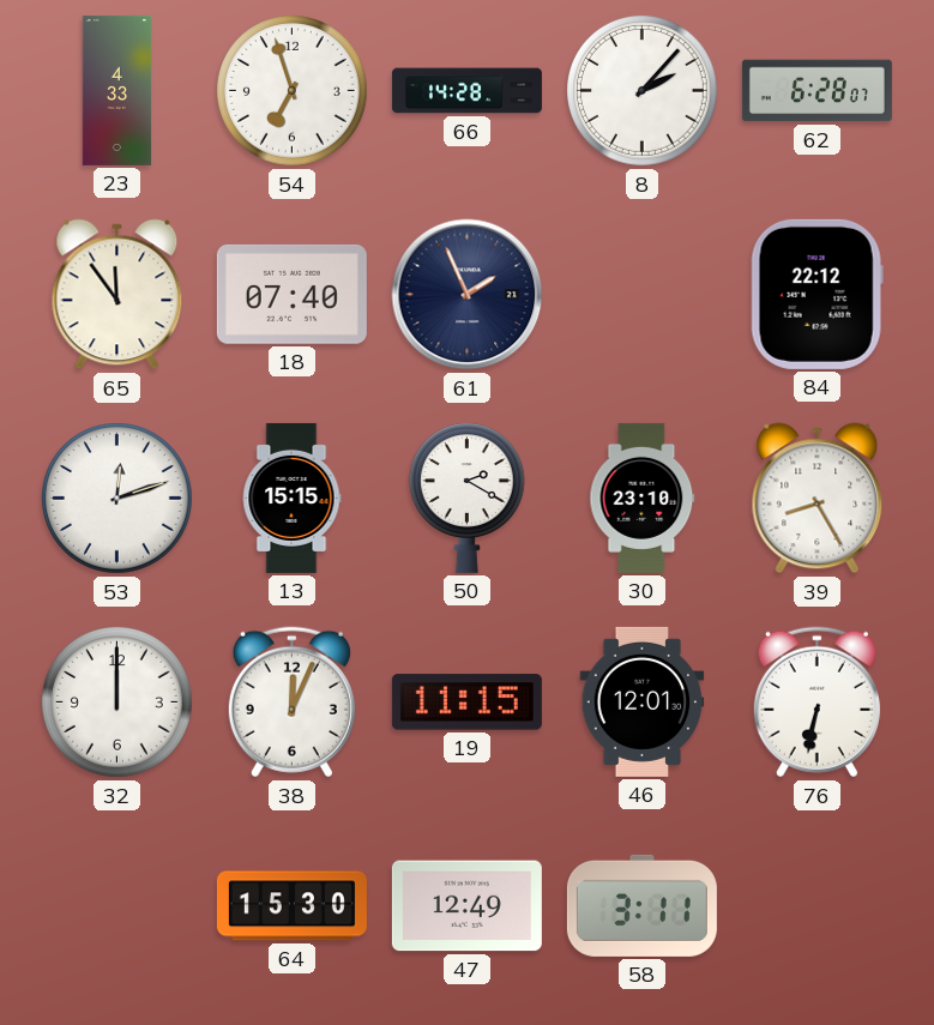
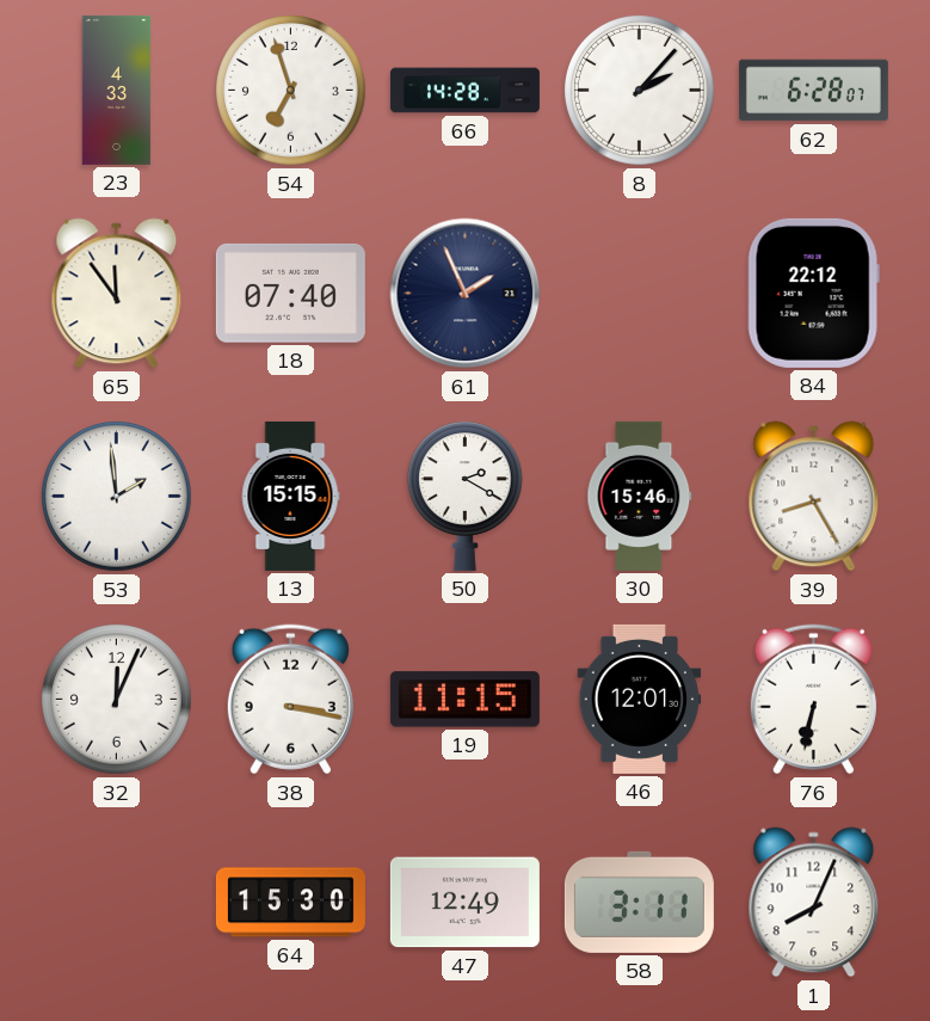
53: 12:12 -> 1:59
30: 23:10 -> 15:46
32: 12:00 -> 12:04
38: 12:04 -> 3:17
1: none -> 8:04
